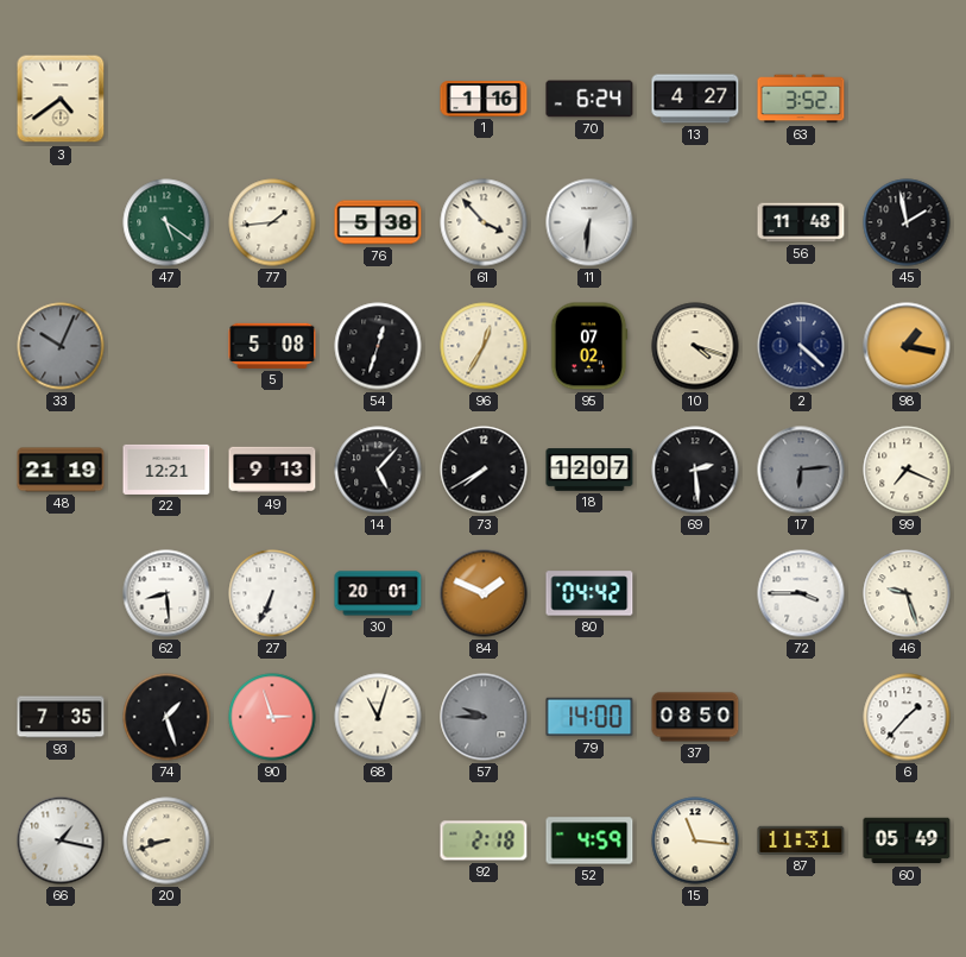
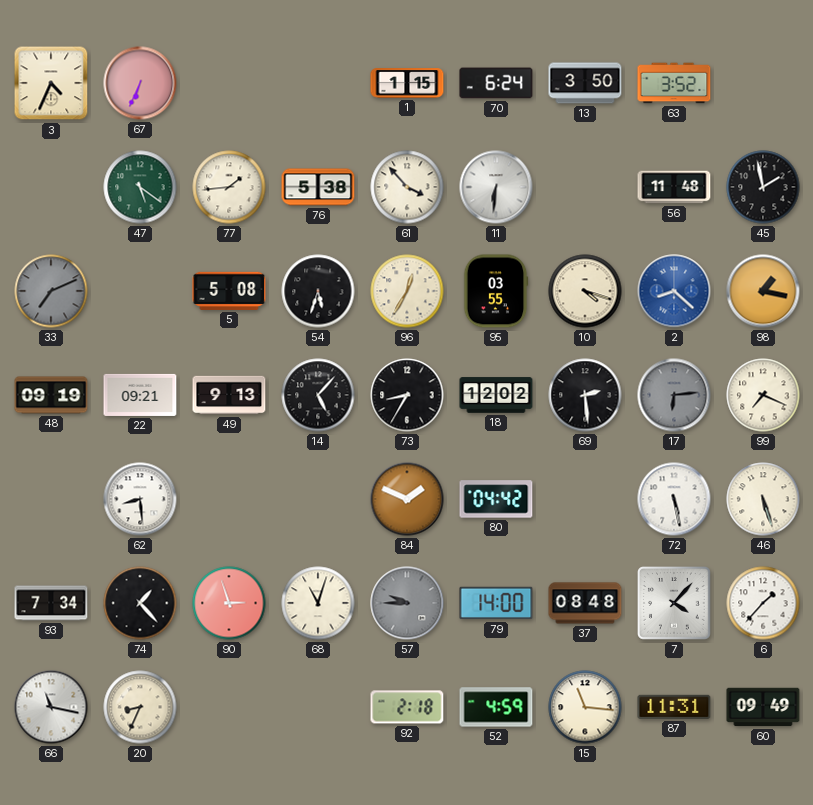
3: 4:39 -> 4:34
67: none -> 6:34
1: 1:16 -> 1:15
13: 4:27 -> 3:50
33: 10:04 -> 7:11
54: 12:33 -> 5:33
95: 07:02 -> 03:55
2: 4:22 -> 8:22
2 dial: navy -> blue
48: 21:19 -> 09:19
22: 12:21 -> 09:21
73: 7:40 -> 8:35
18: 12:07 -> 12:02
27: 6:34 -> none
30: 20:01 -> none
72: 3:45 -> 5:28
46: 9:27 -> 5:27
93: 7:35 -> 7:34
74: 1:27 -> 1:23
37: 08:50 -> 08:48
7: none -> 4:07
66: 1:17 -> 11:17
20: 8:42 -> 8:34
60: 05:49 -> 09:49
